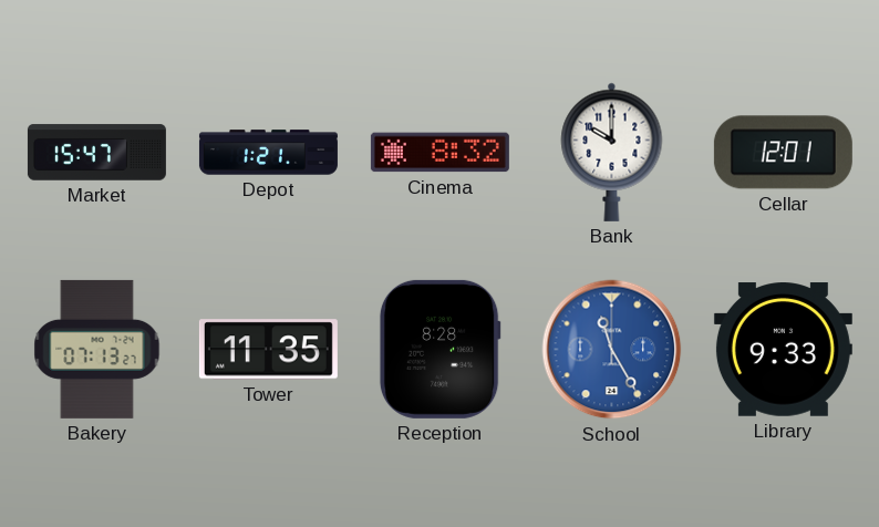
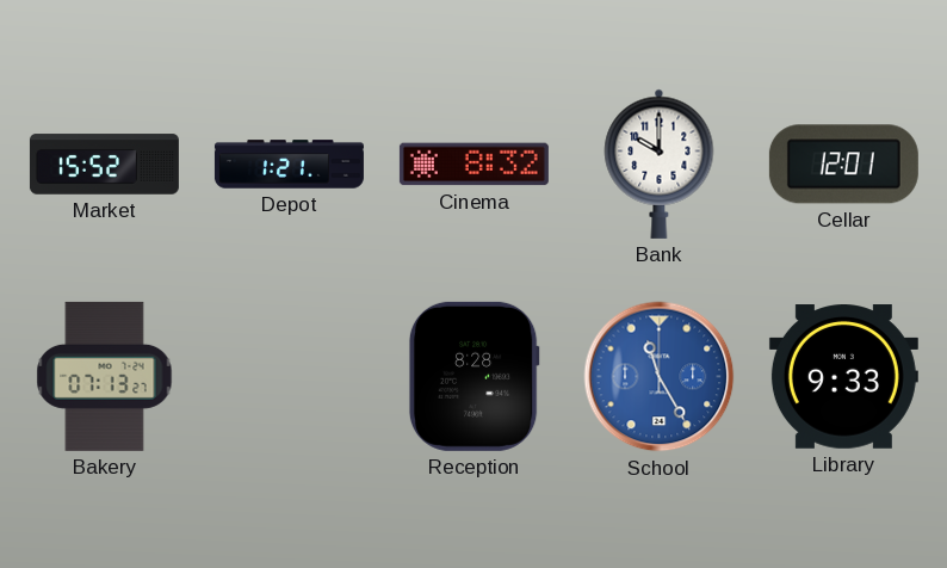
Market: 15:47 -> 15:52
Tower: 11:35 -> none
